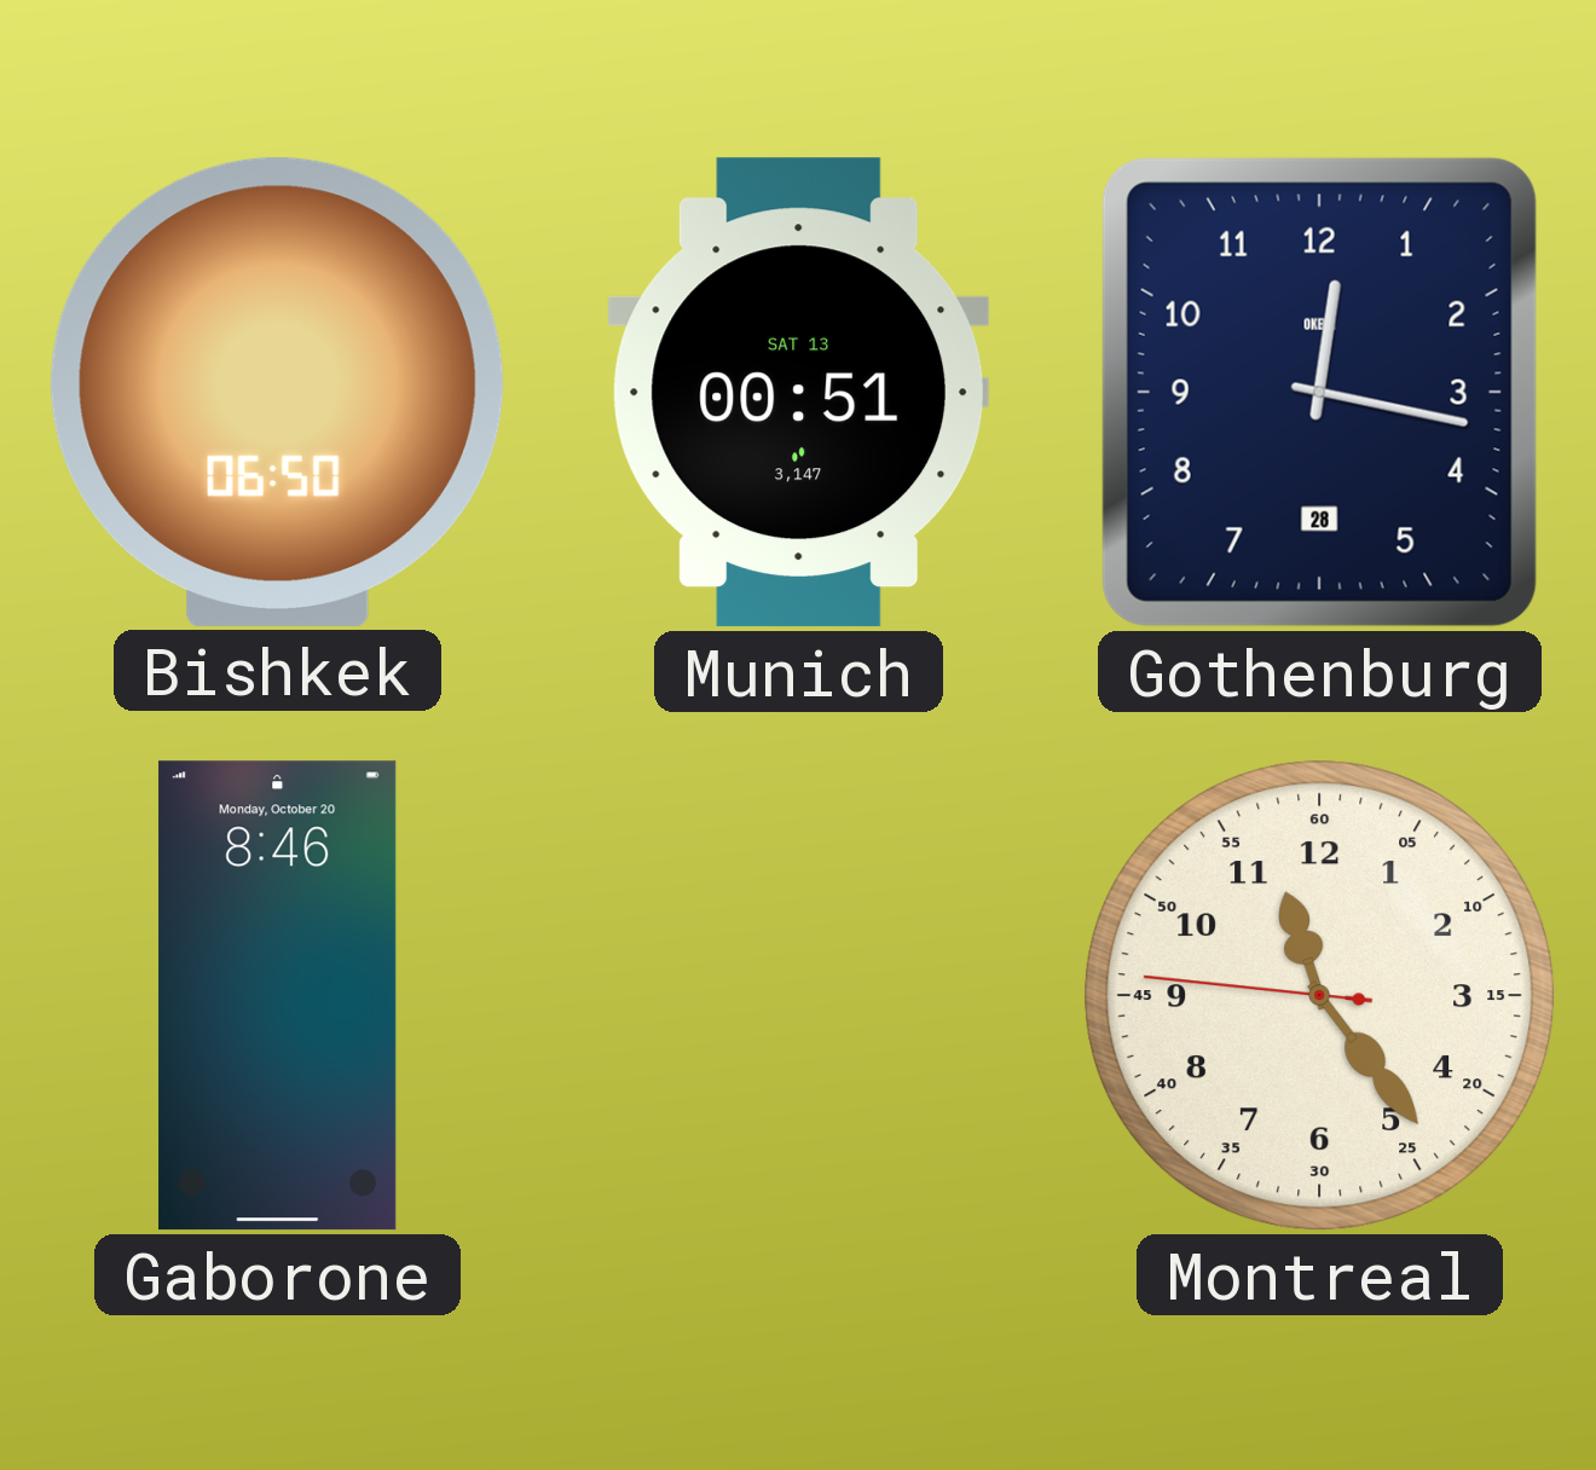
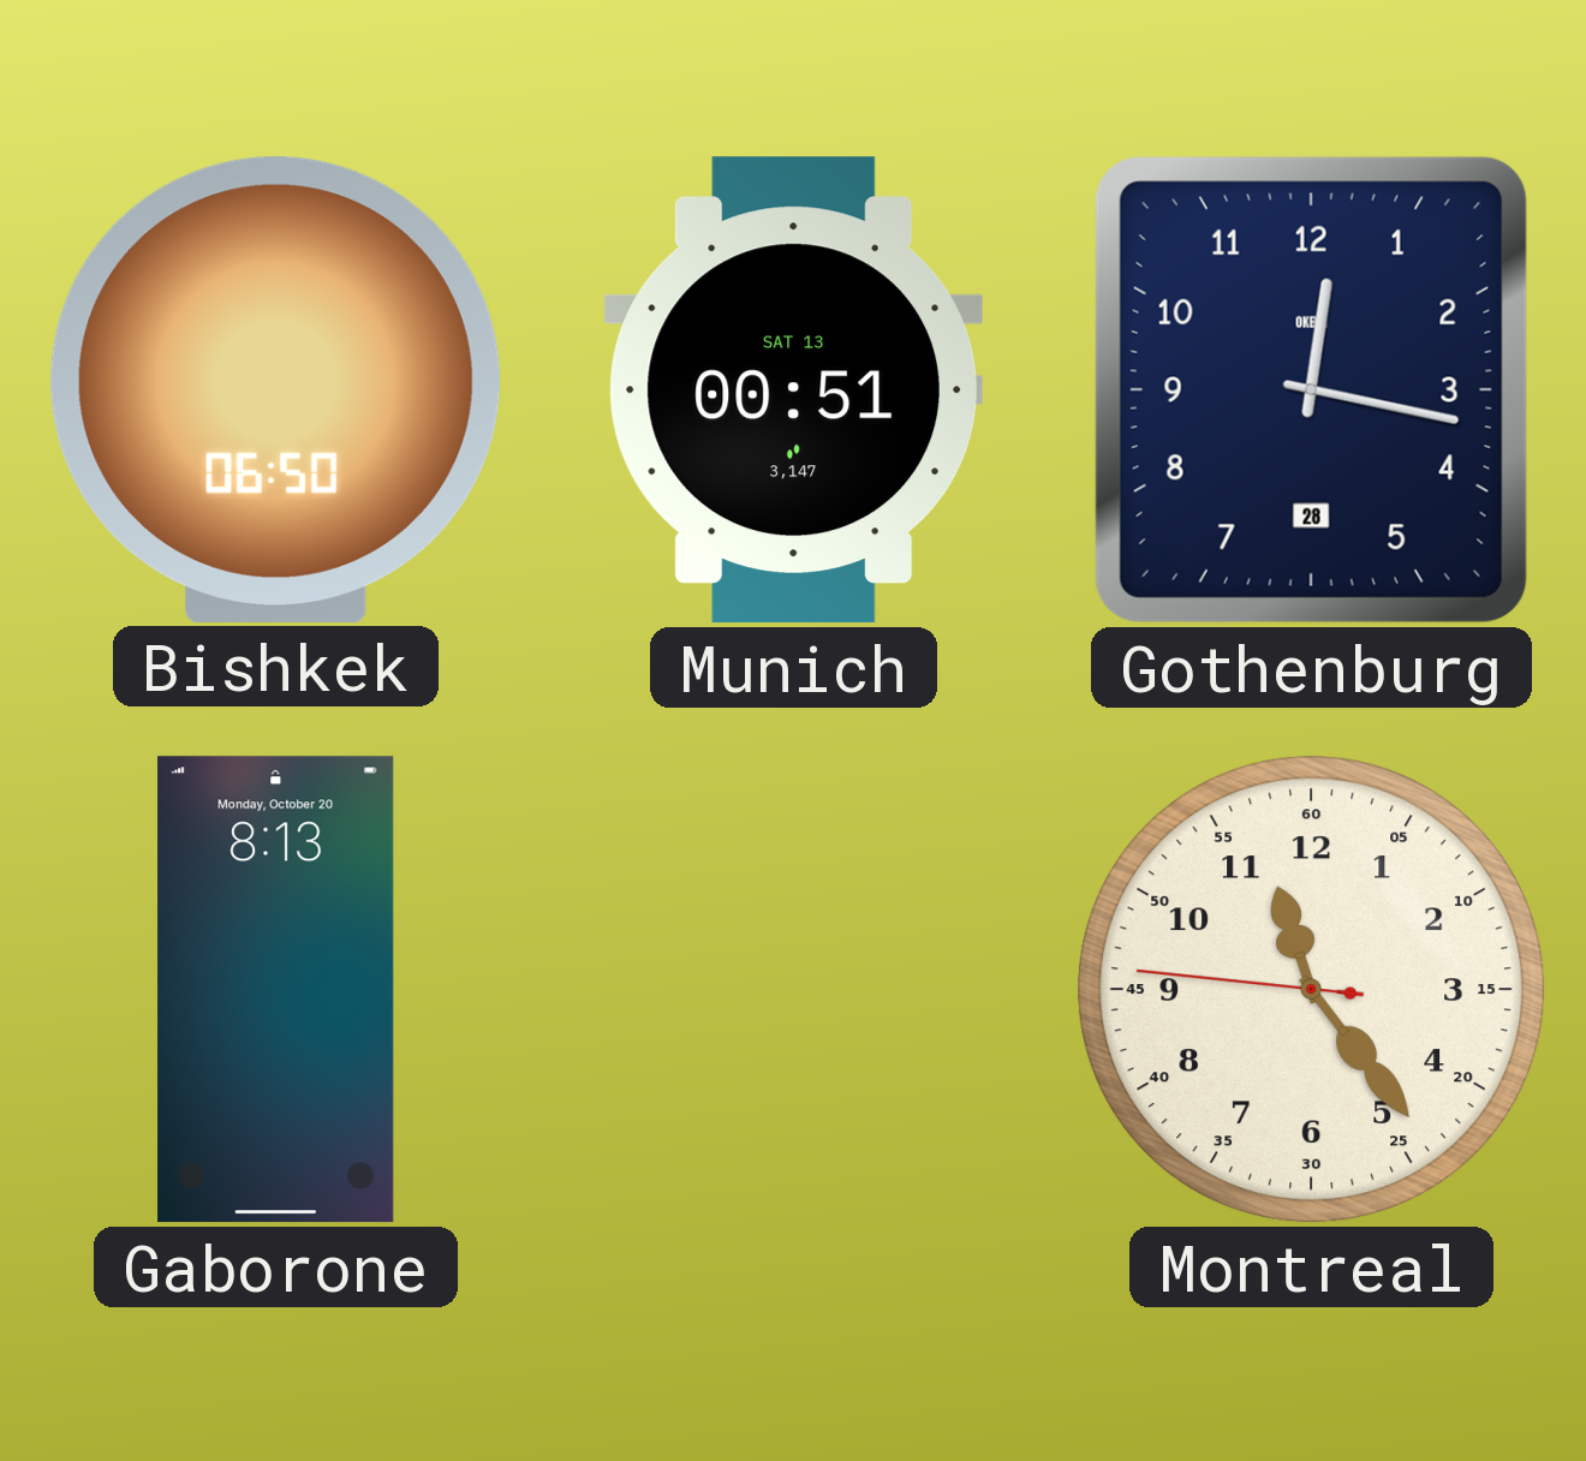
Gaborone: 8:46 -> 8:13
